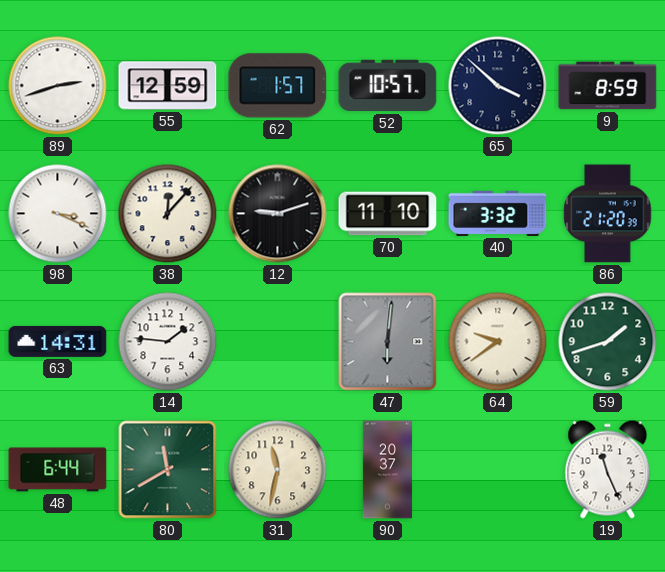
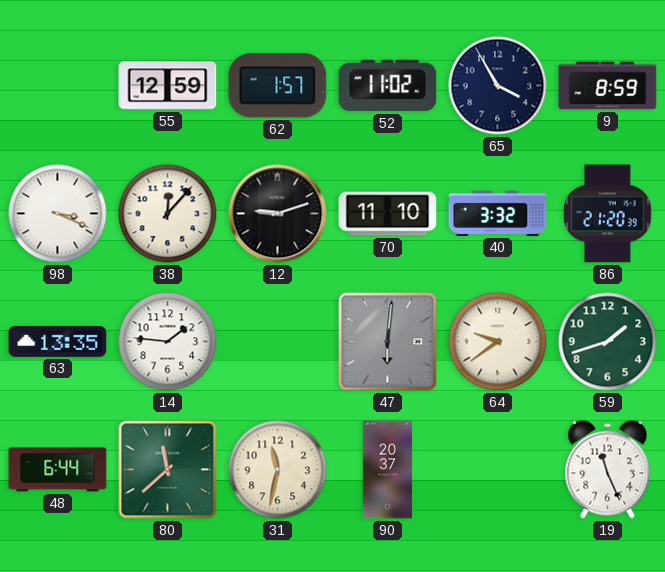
89: 2:42 -> none
52: 10:57 -> 11:02
65: 3:52 -> 3:55
63: 14:31 -> 13:35
80: 11:40 -> 11:38
